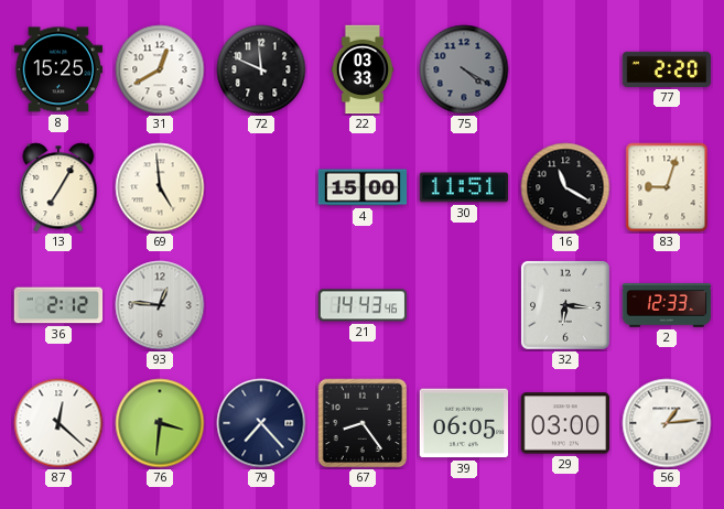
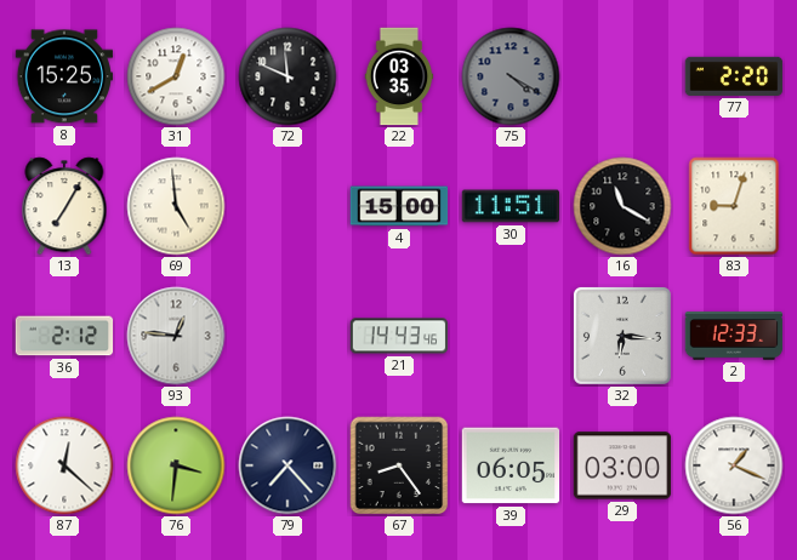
22: 03:33 -> 03:35
56: 1:14 -> 1:19
